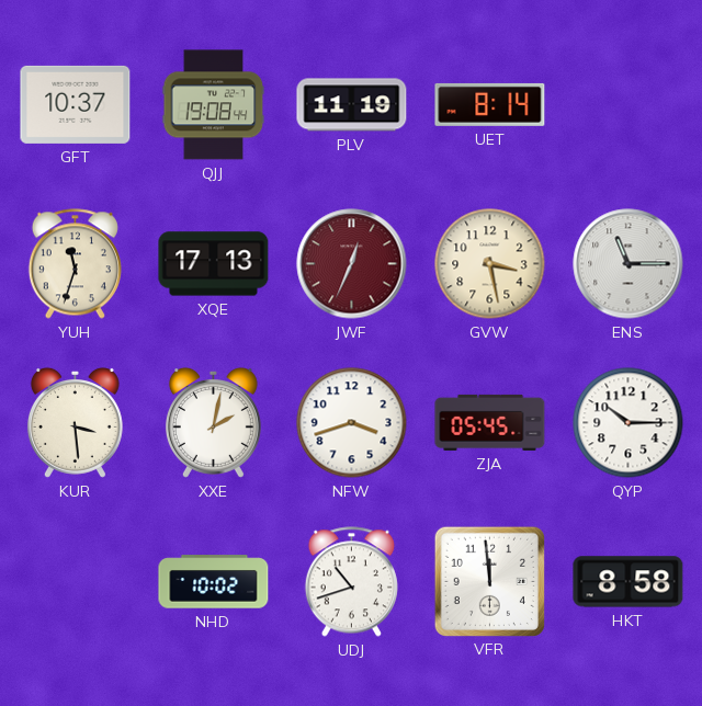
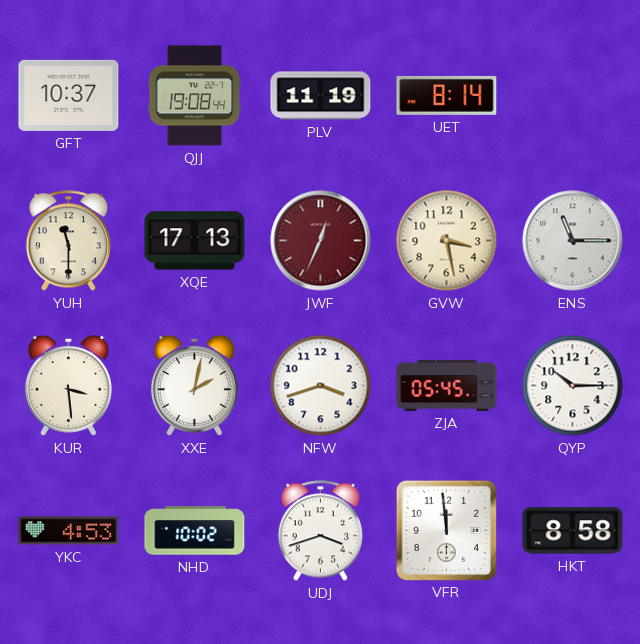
YUH: 11:33 -> 11:30
YKC: none -> 4:53
UDJ: 10:42 -> 3:42
